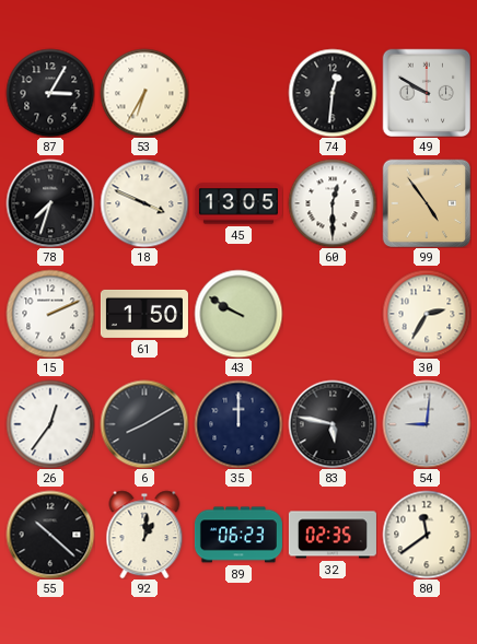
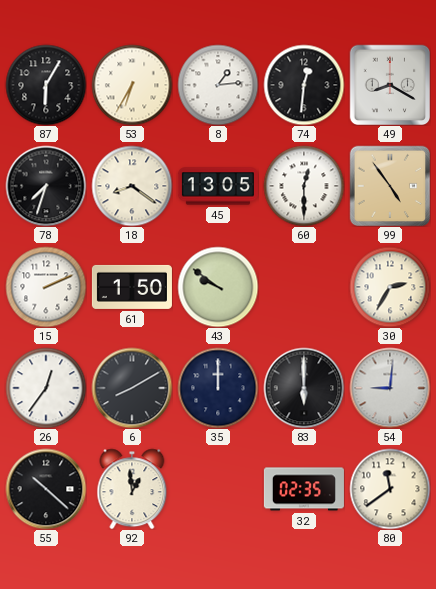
87: 3:05 -> 6:05
8: none -> 1:14
49: 9:50 -> 8:20
18: 3:49 -> 8:21
43: 9:50 -> 9:51
83: 5:47 -> 6:00
92: 1:01 -> 12:59
89: 06:23 -> none
